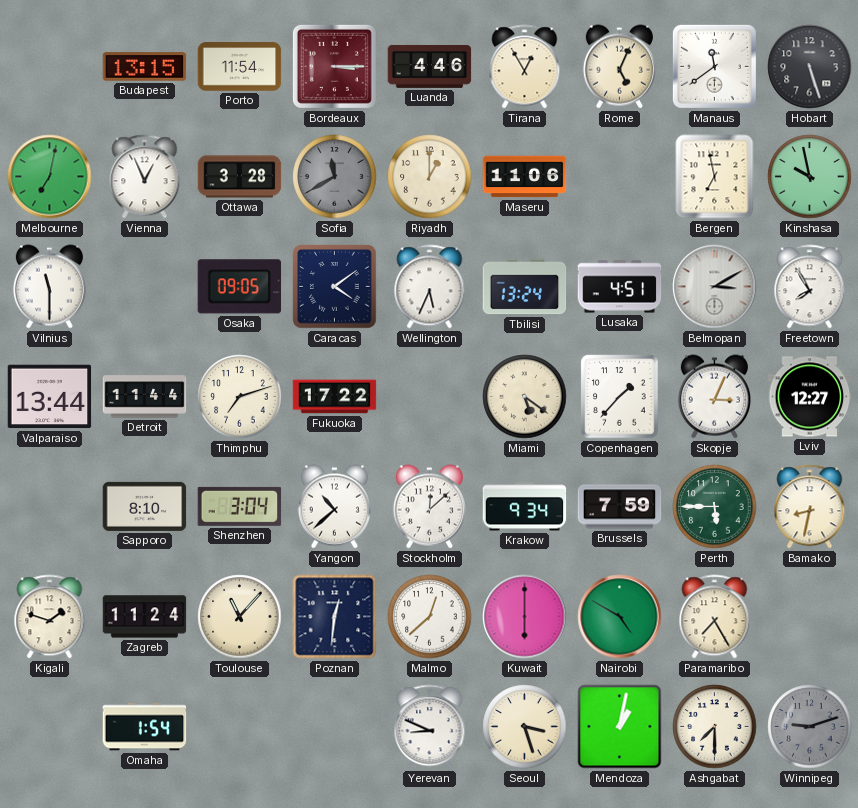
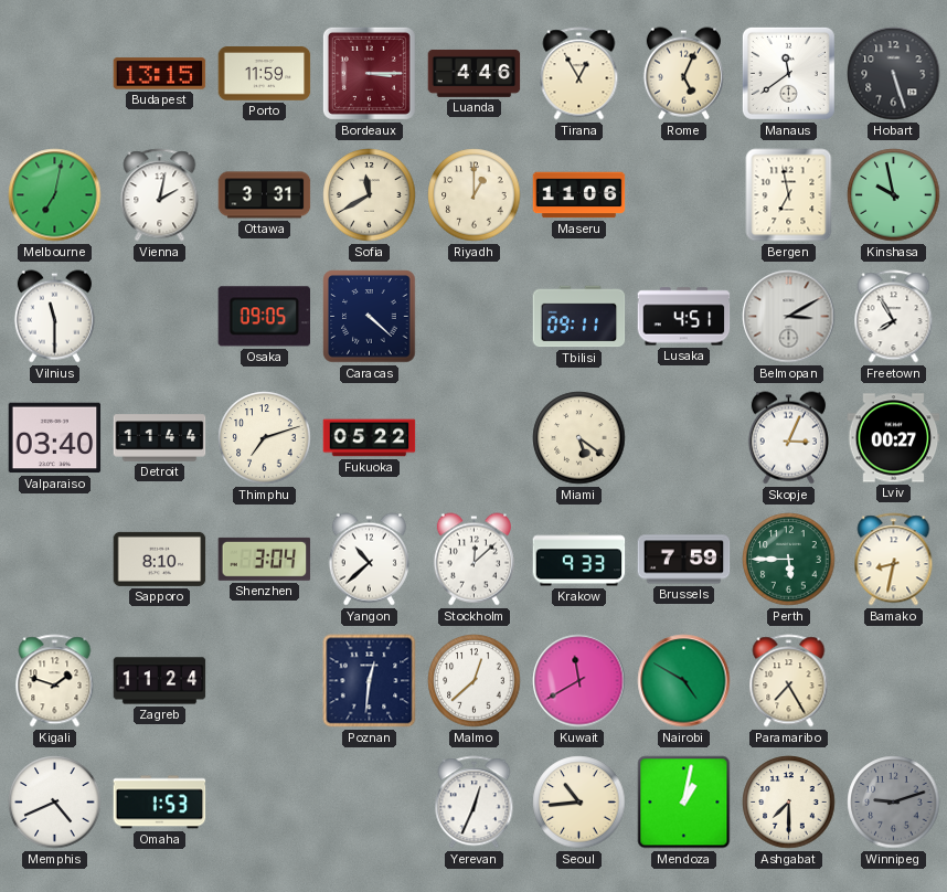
Porto: 11:54 -> 11:59
Vienna: 12:56 -> 2:02
Ottawa: 3:28 -> 3:31
Sofia dial: grey -> cream
Caracas: 4:09 -> 4:22
Wellington: 5:34 -> none
Tbilisi: 13:24 -> 09:11
Valparaiso: 13:44 -> 03:40
Fukuoka: 17:22 -> 05:22
Copenhagen: 1:37 -> none
Lviv: 12:27 -> 00:27
Krakow: 9:34 -> 9:33
Toulouse: 11:07 -> none
Kuwait: 6:00 -> 11:40
Memphis: none -> 4:41
Omaha: 1:54 -> 1:53
Yerevan: 8:49 -> 12:34
Seoul: 3:27 -> 10:44
